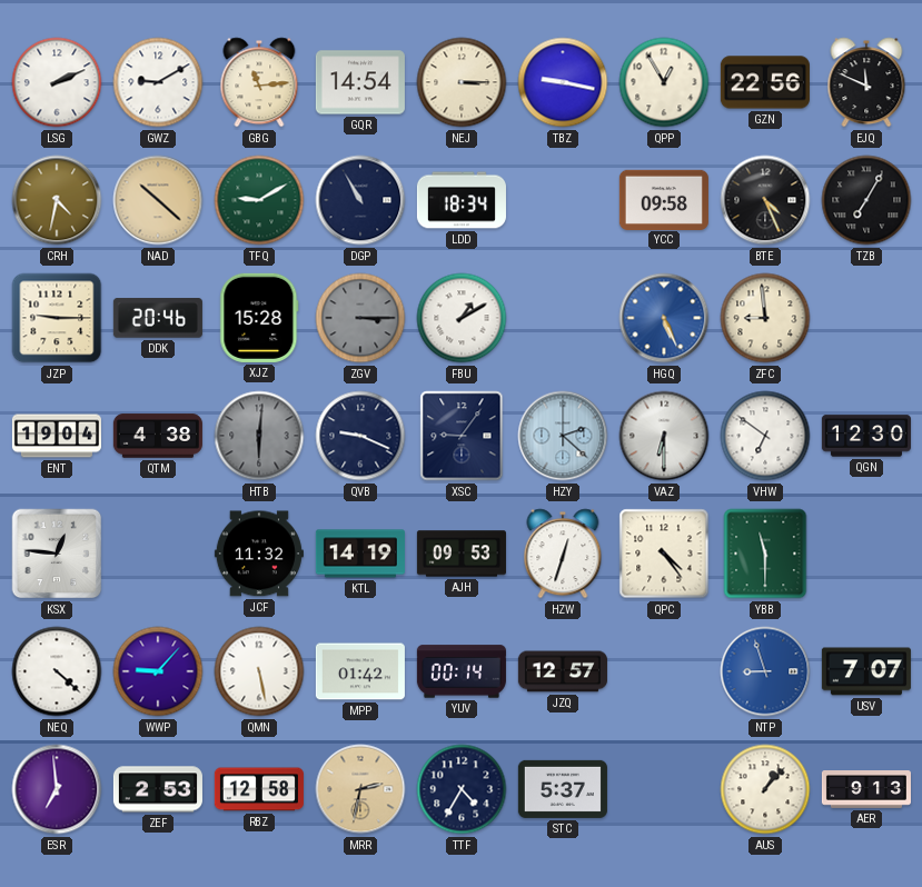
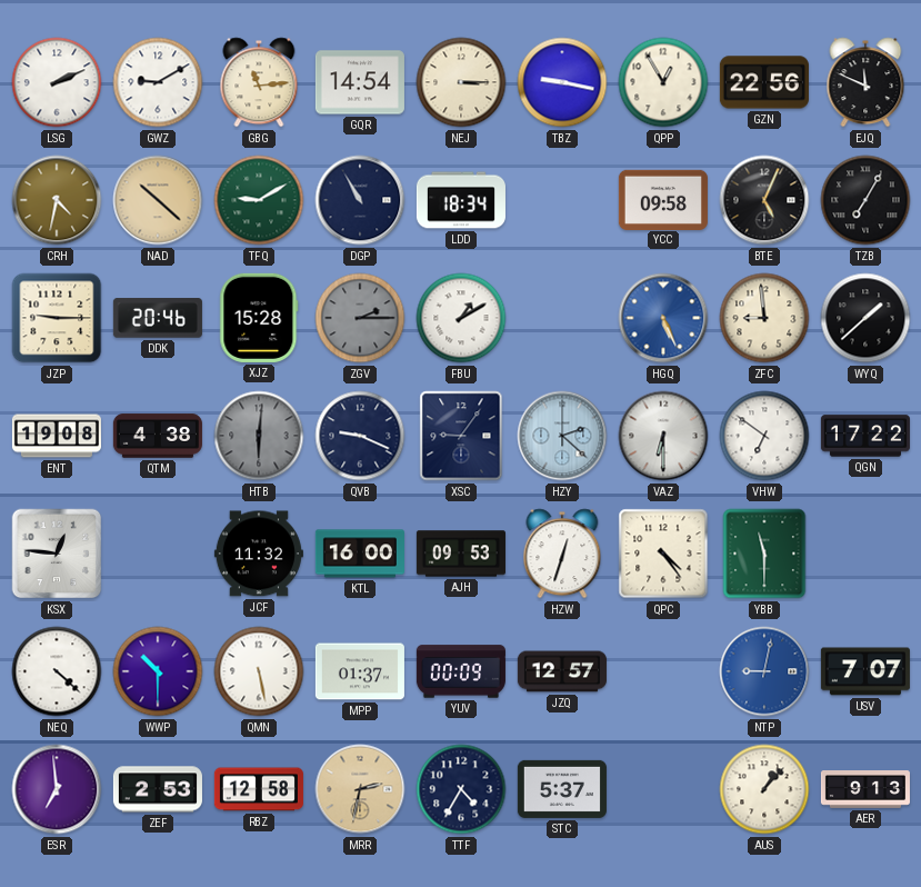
BTE: 4:26 -> 5:04
ZGV: 3:15 -> 2:15
WYQ: none -> 1:38
ENT: 19:04 -> 19:08
QGN: 12:30 -> 17:22
KTL: 14:19 -> 16:00
WWP: 9:07 -> 10:30
MPP: 01:42 -> 01:37
YUV: 00:14 -> 00:09
NTP: 8:57 -> 9:02
